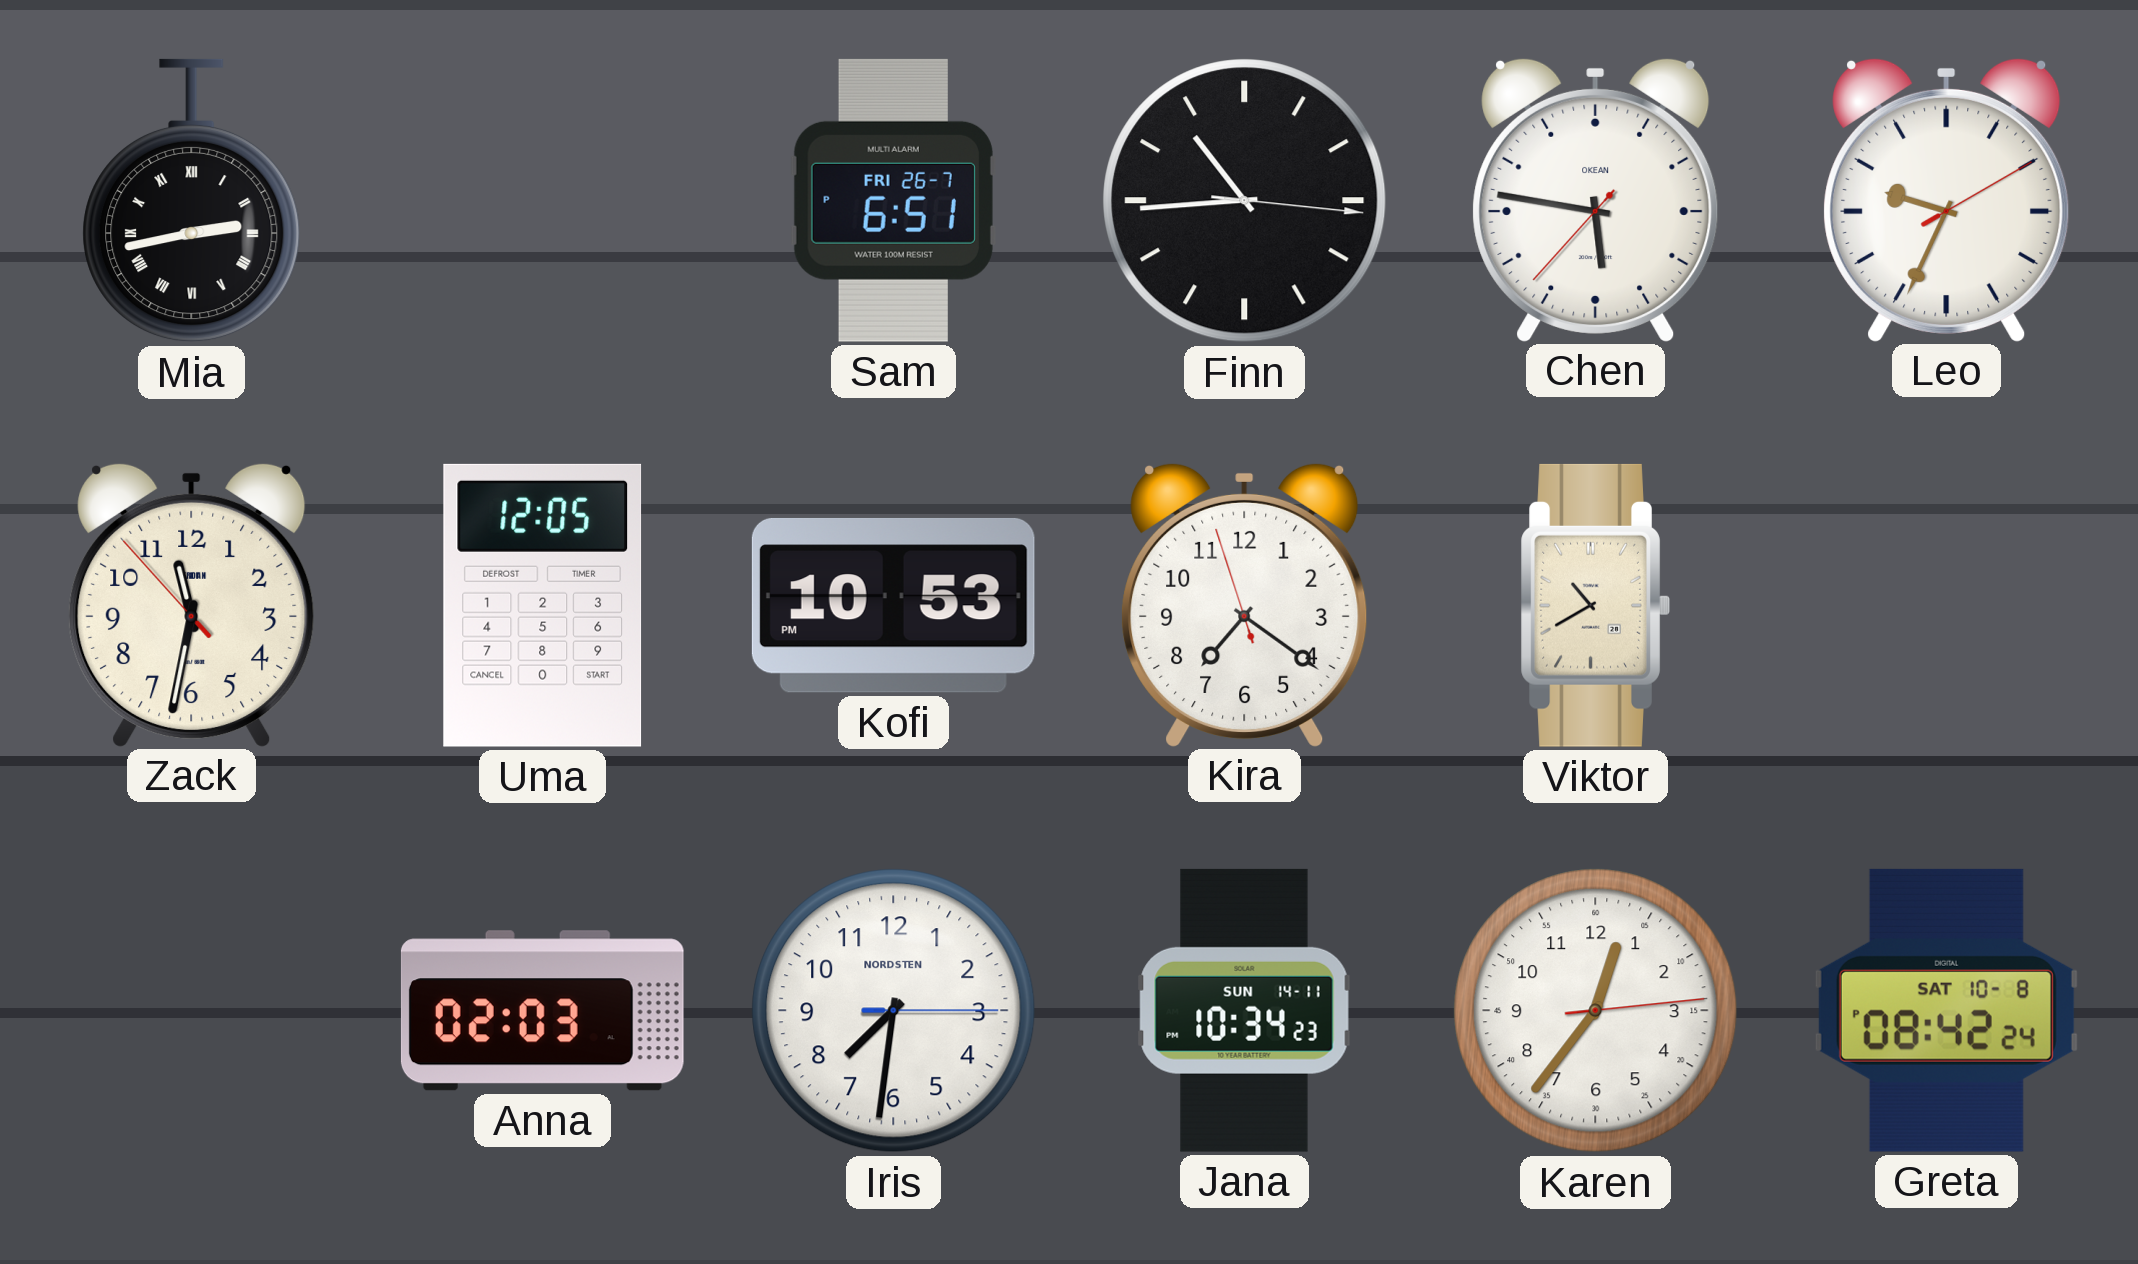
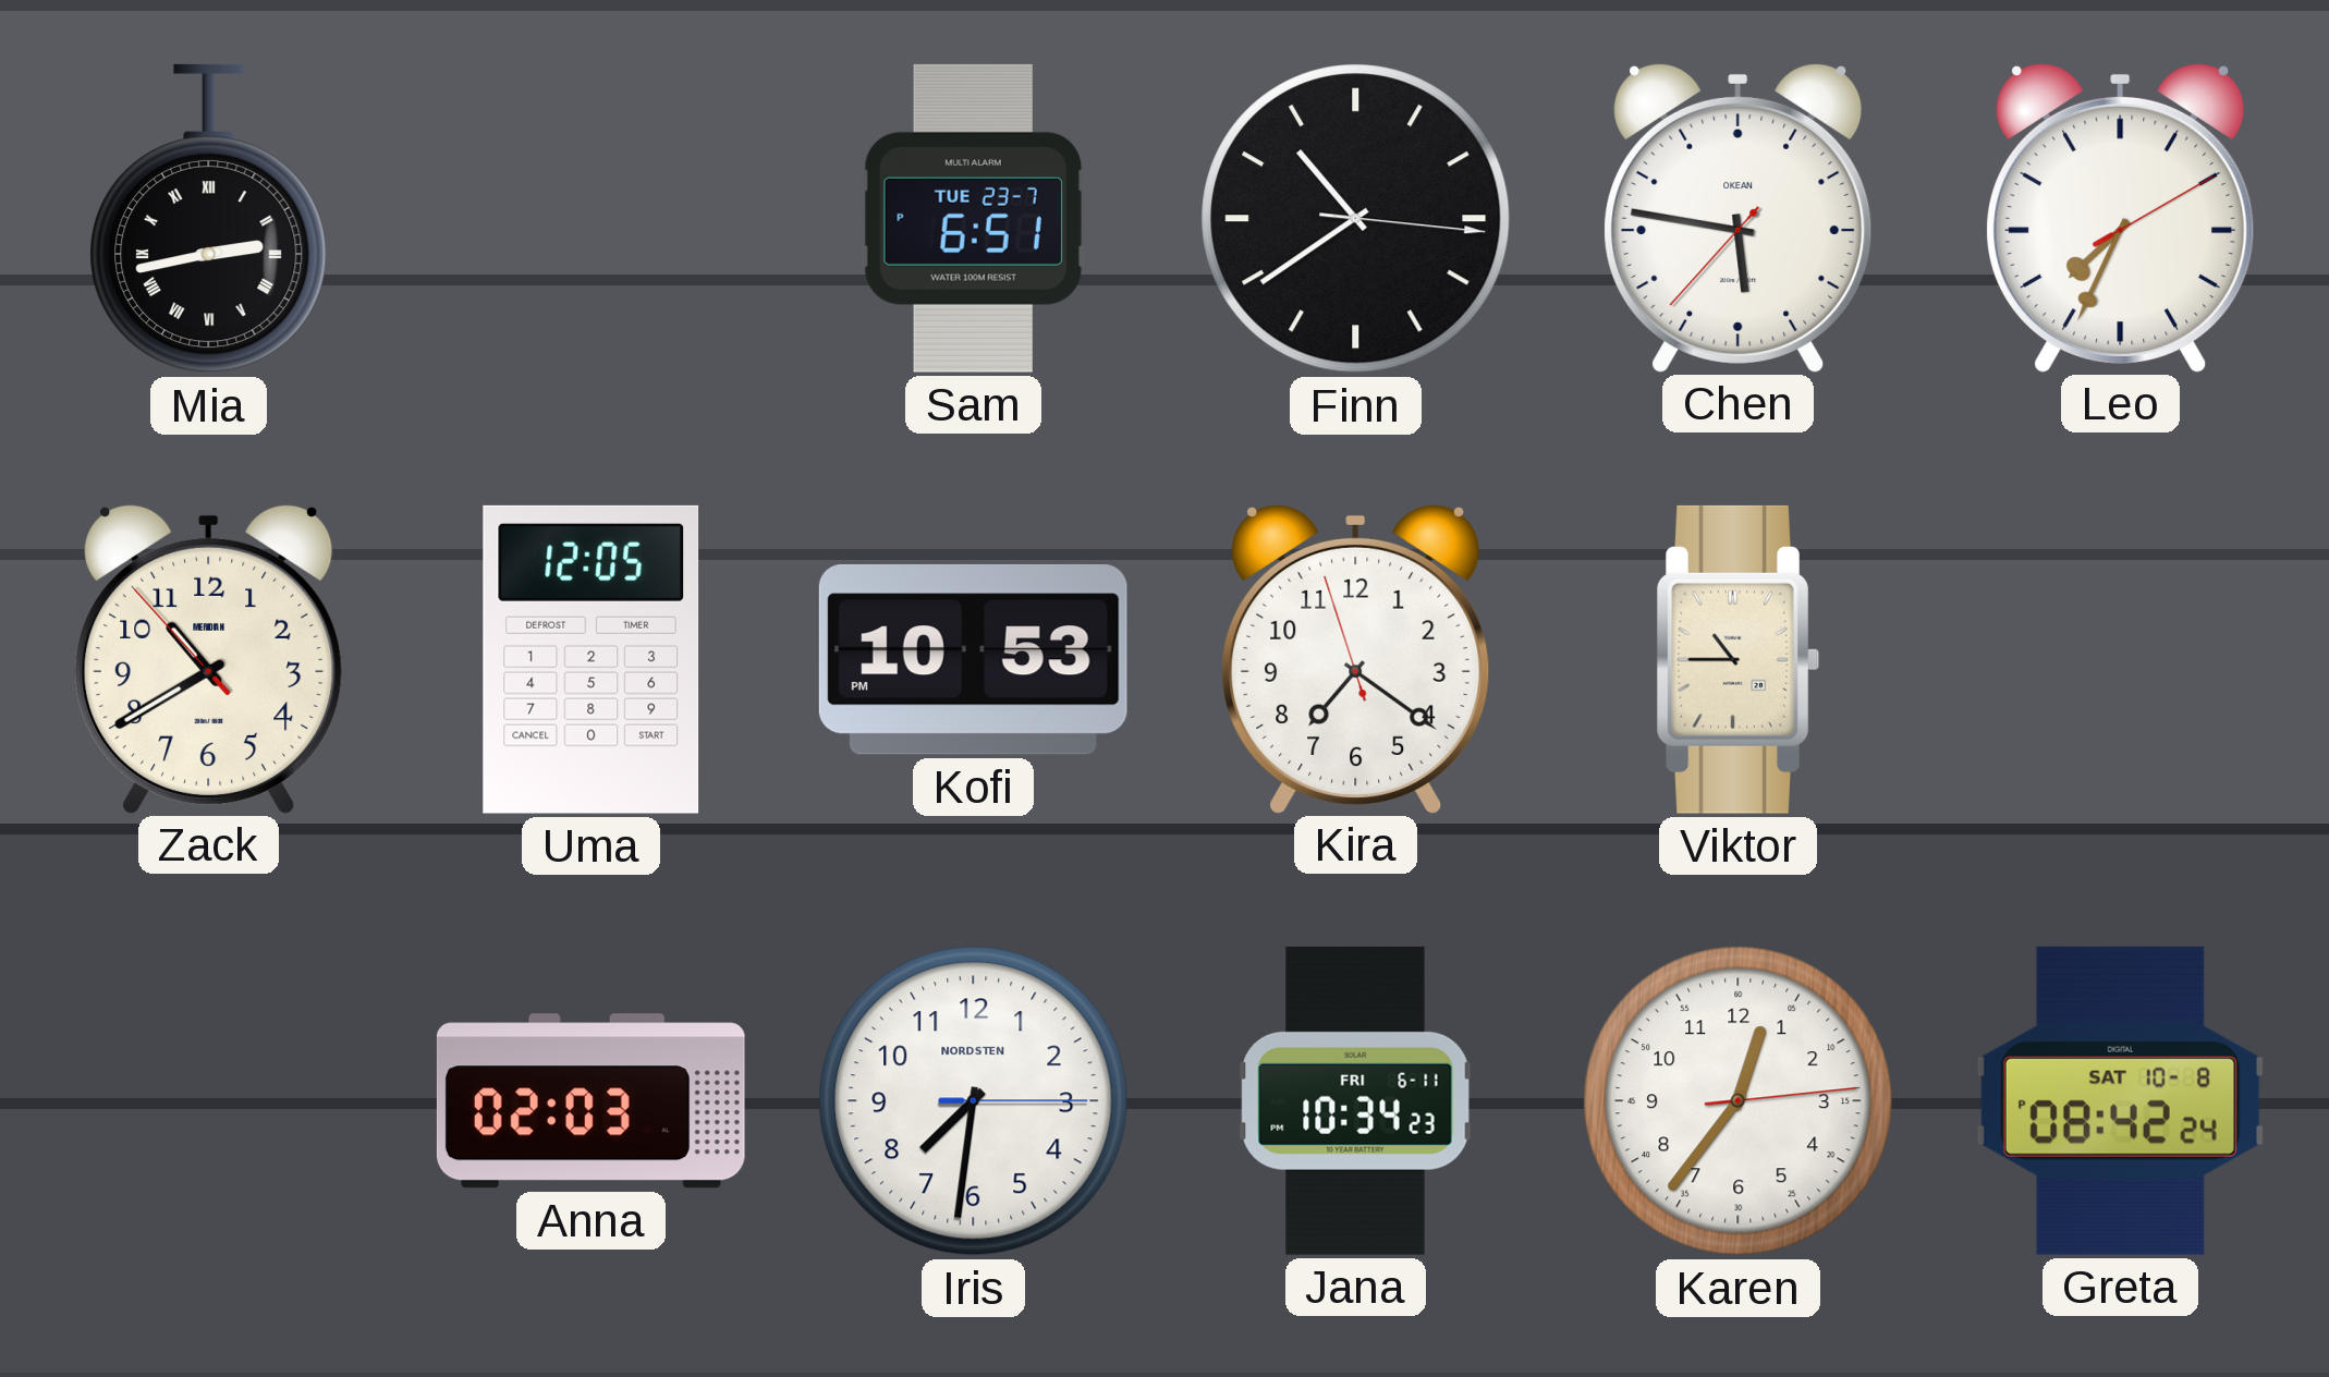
Sam date: FRI 26-7 -> TUE 23-7
Finn: 10:44 -> 10:39
Leo: 9:34 -> 7:34
Zack: 11:31 -> 10:39
Viktor: 10:40 -> 10:45
Jana date: SUN 14-11 -> FRI 6-11
